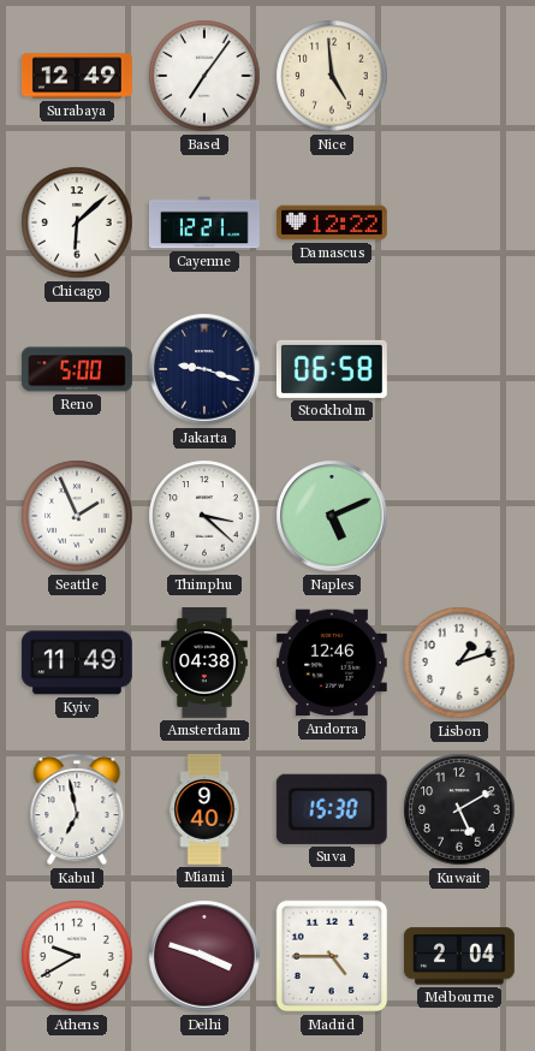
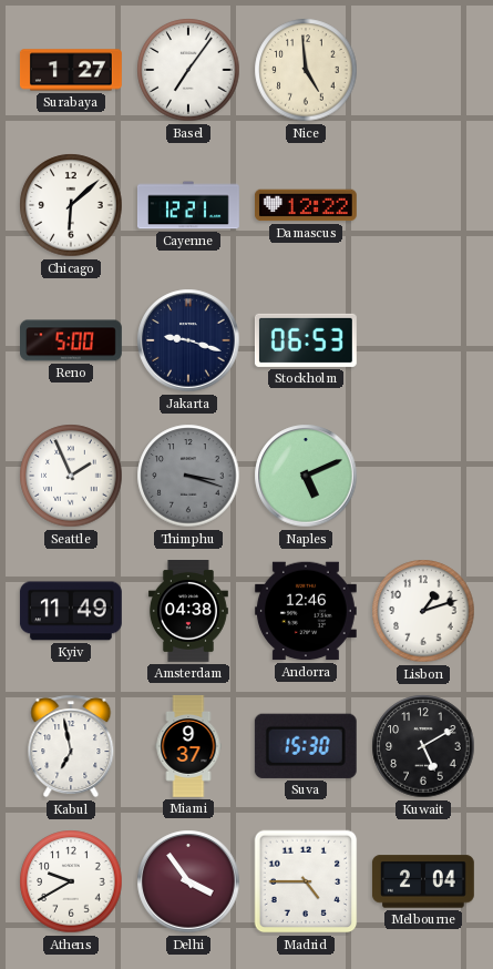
Surabaya: 12:49 -> 1:27
Stockholm: 06:58 -> 06:53
Thimphu: 3:22 -> 3:18
Thimphu dial: white -> grey
Miami: 9:40 -> 9:37
Delhi: 3:48 -> 3:54
